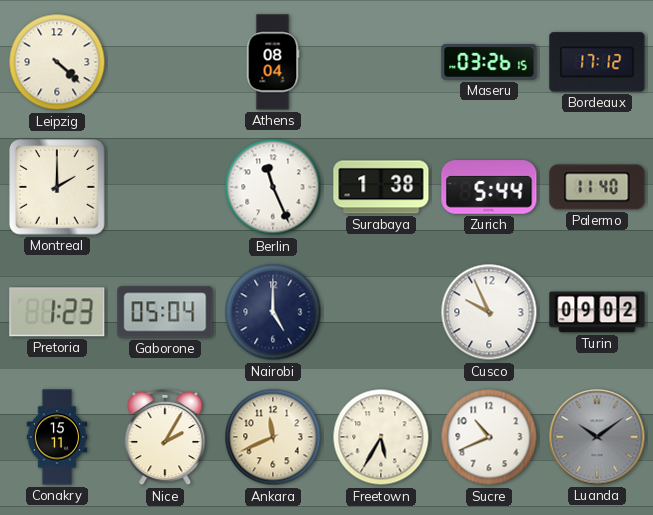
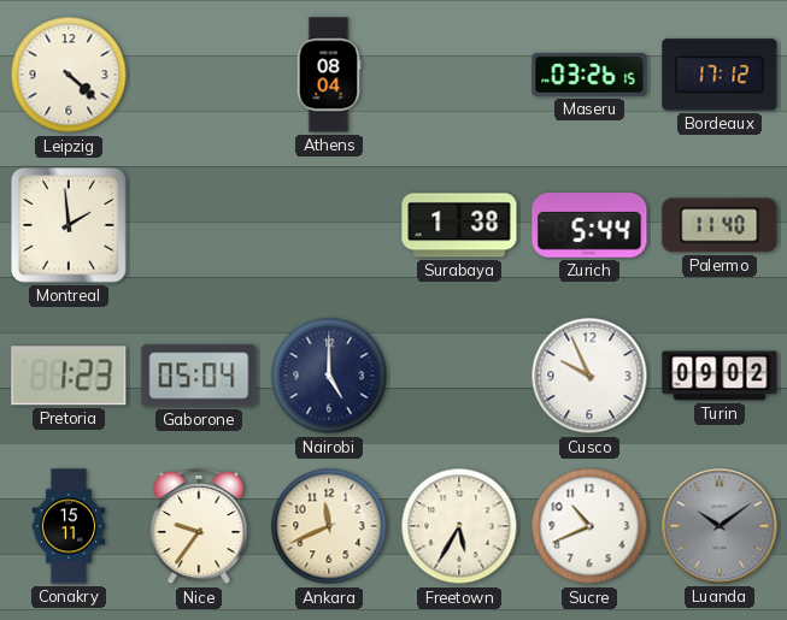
Montreal: 2:00 -> 1:59
Berlin: 11:26 -> none
Nice: 2:05 -> 9:36
